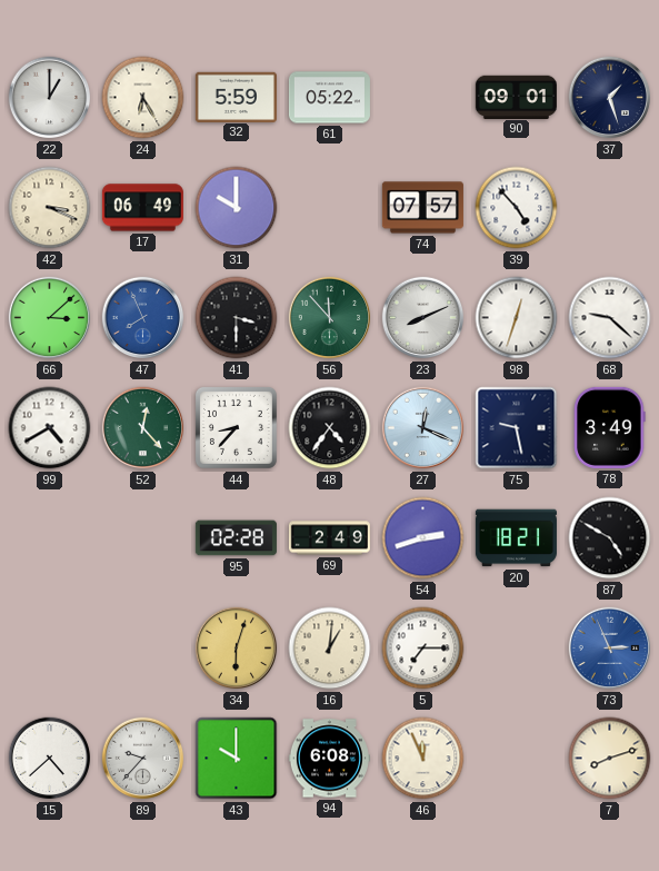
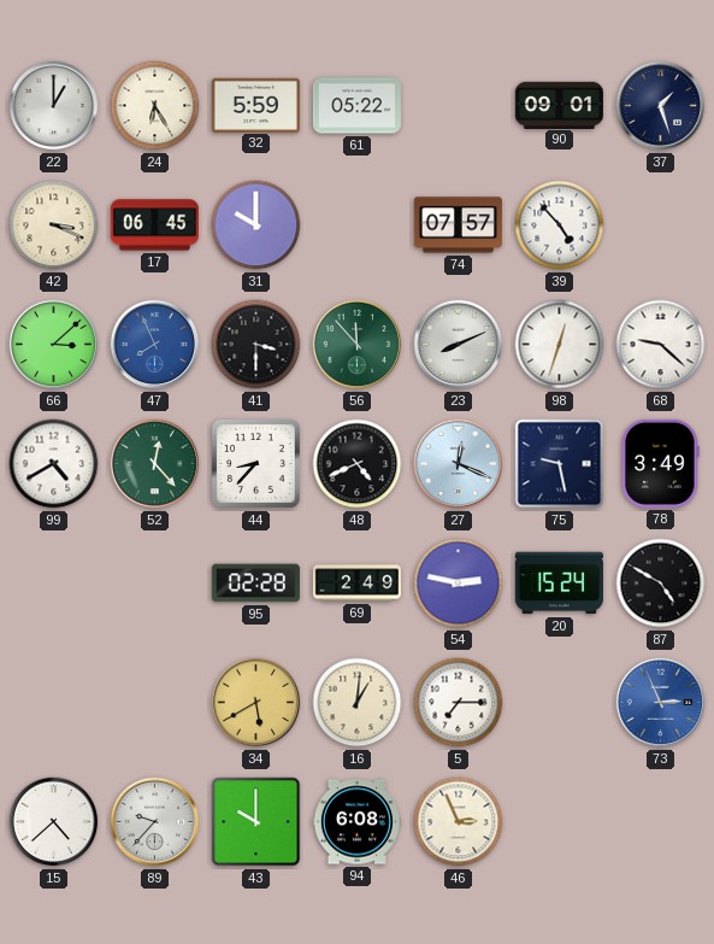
17: 06:49 -> 06:45
48: 4:36 -> 4:41
54: 2:42 -> 2:47
20: 18:21 -> 15:24
34: 6:03 -> 5:40
46: 11:56 -> 2:56
7: 8:12 -> none
